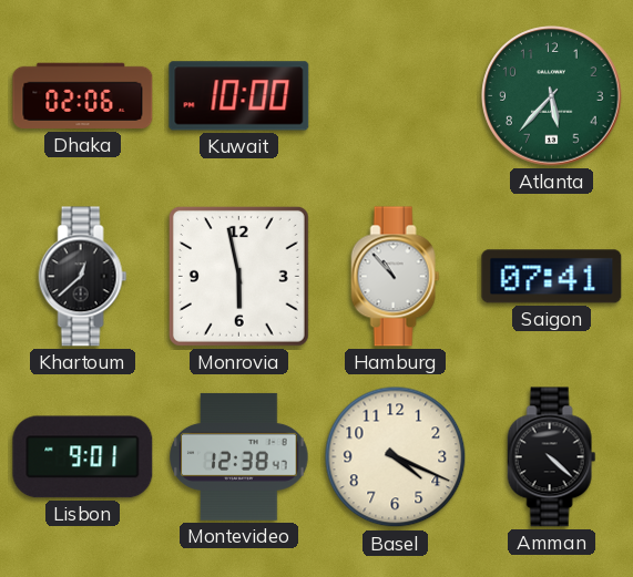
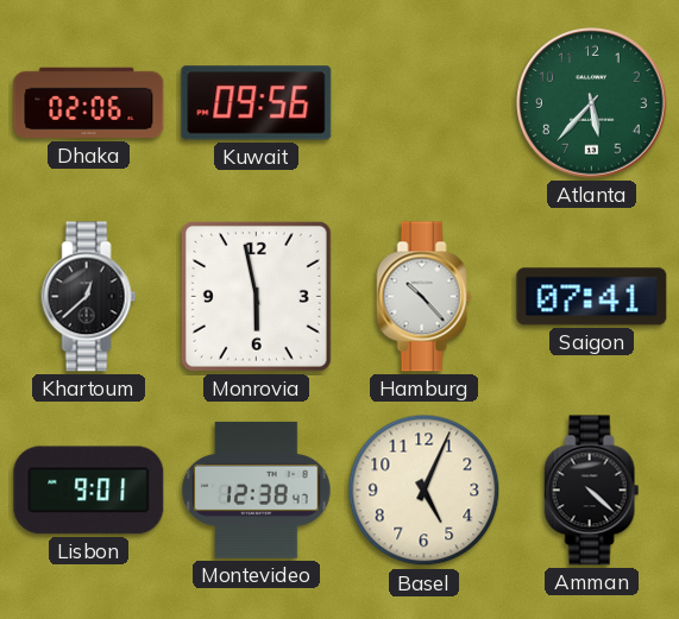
Kuwait: 10:00 -> 09:56
Hamburg: 10:53 -> 10:23
Basel: 4:19 -> 5:04
